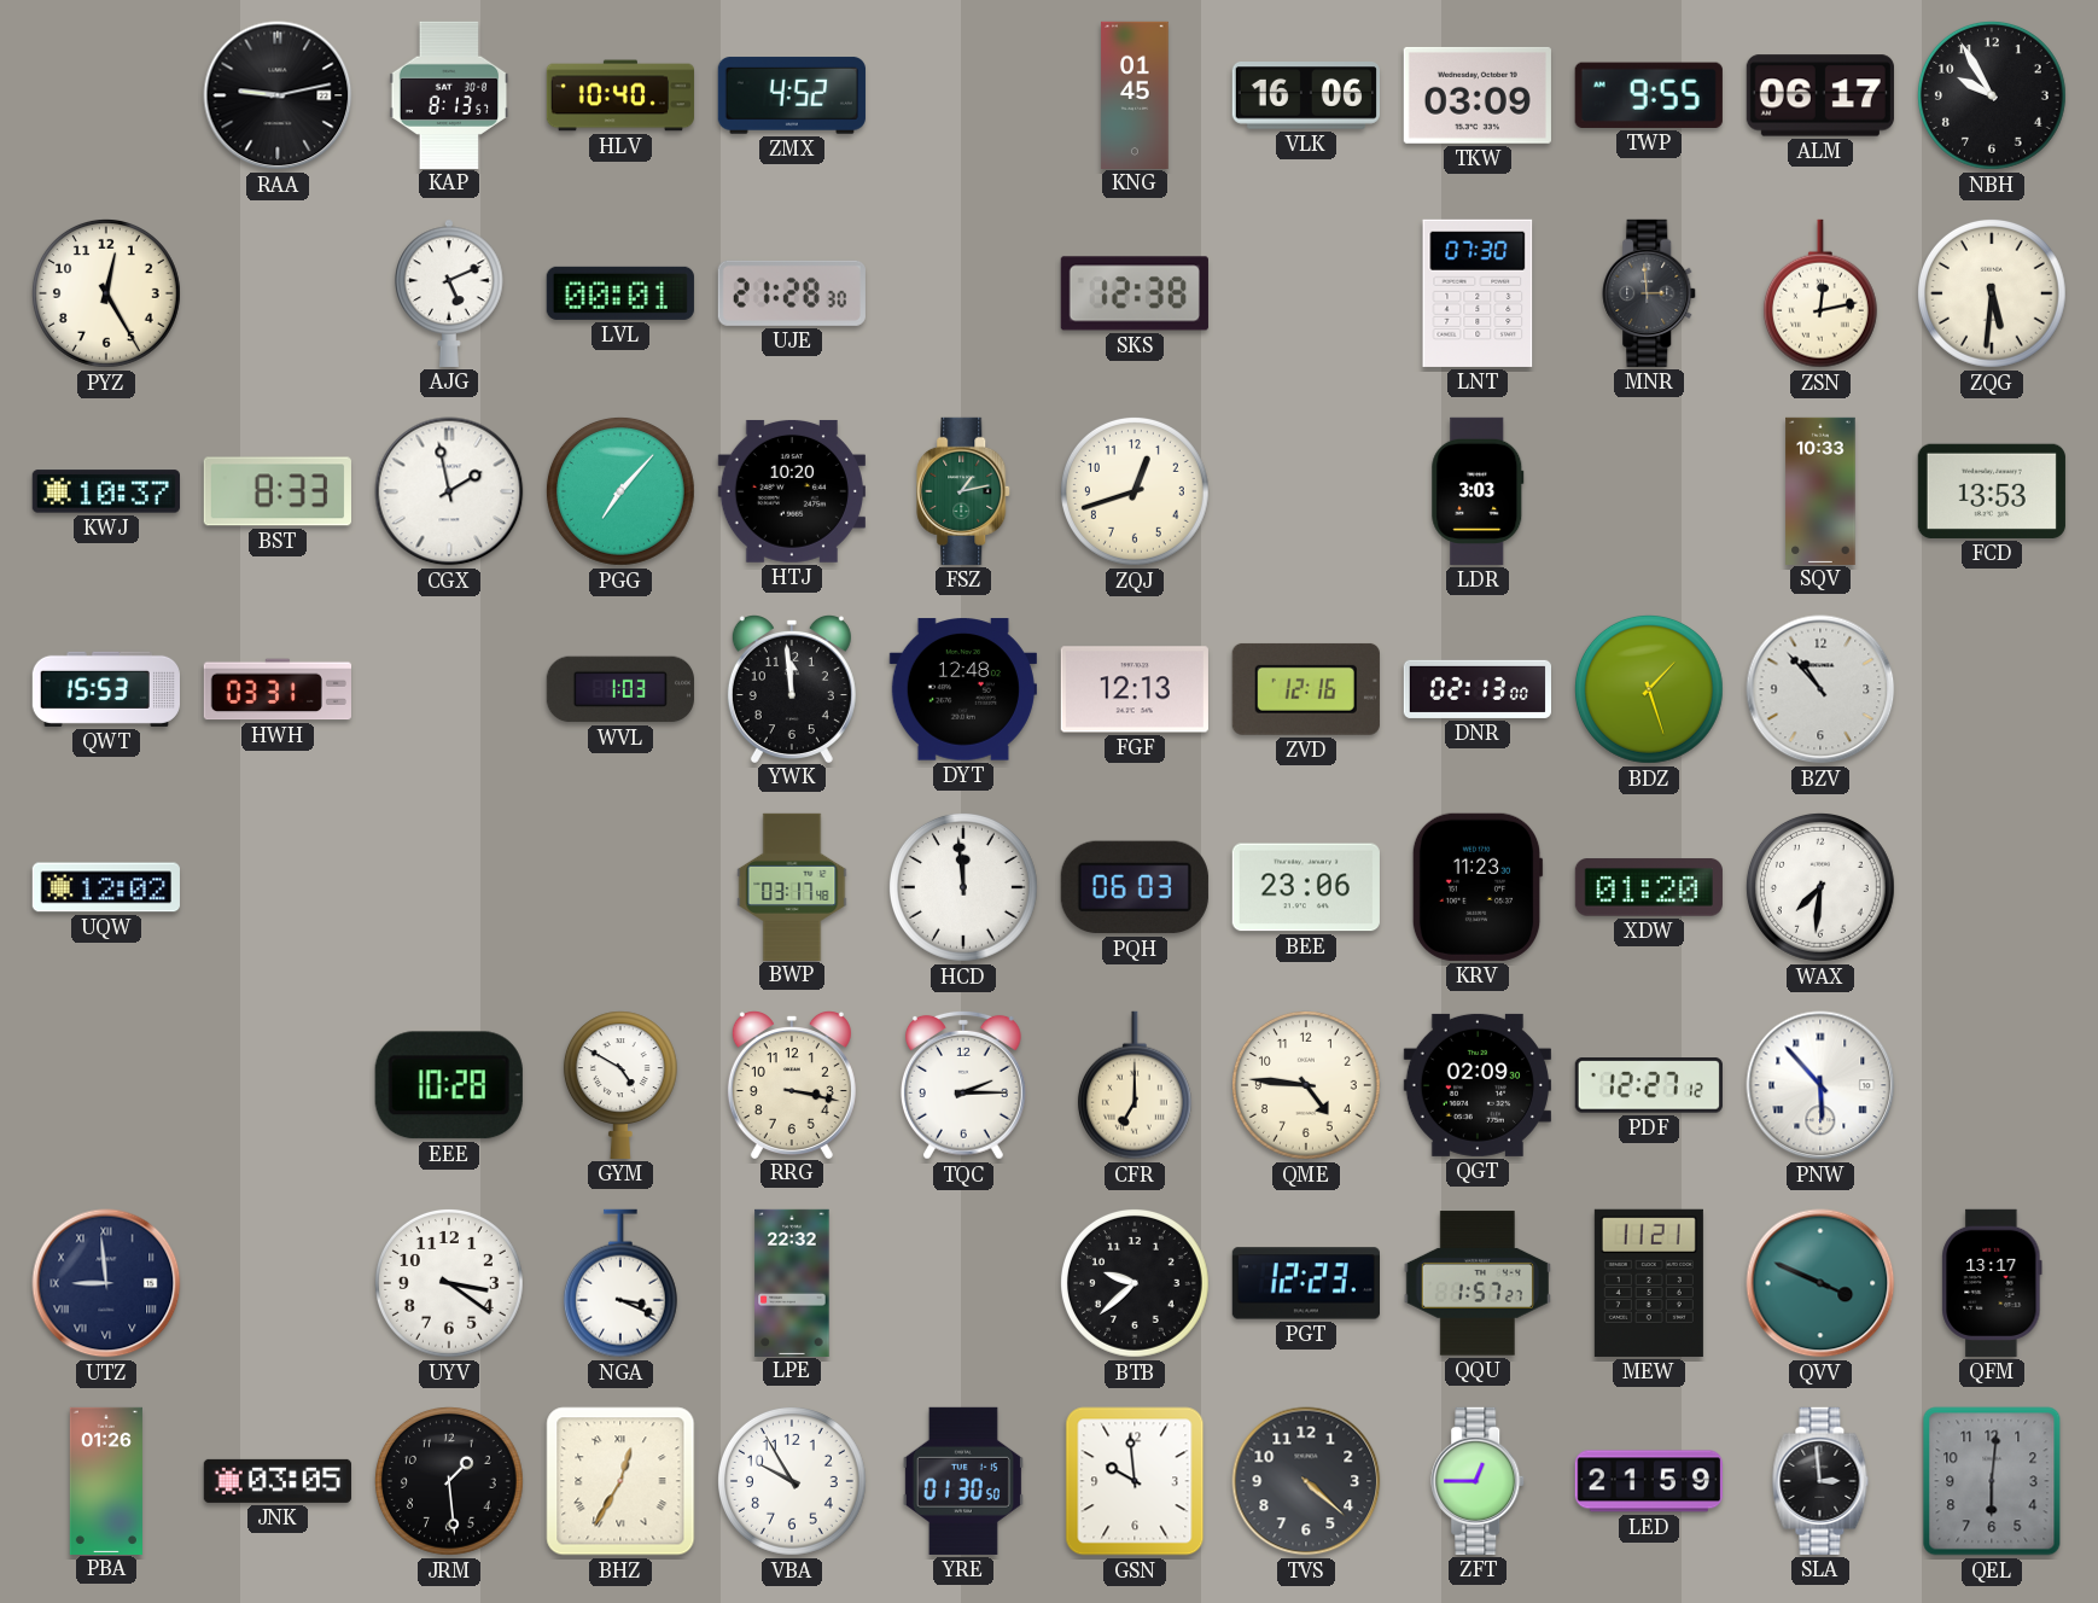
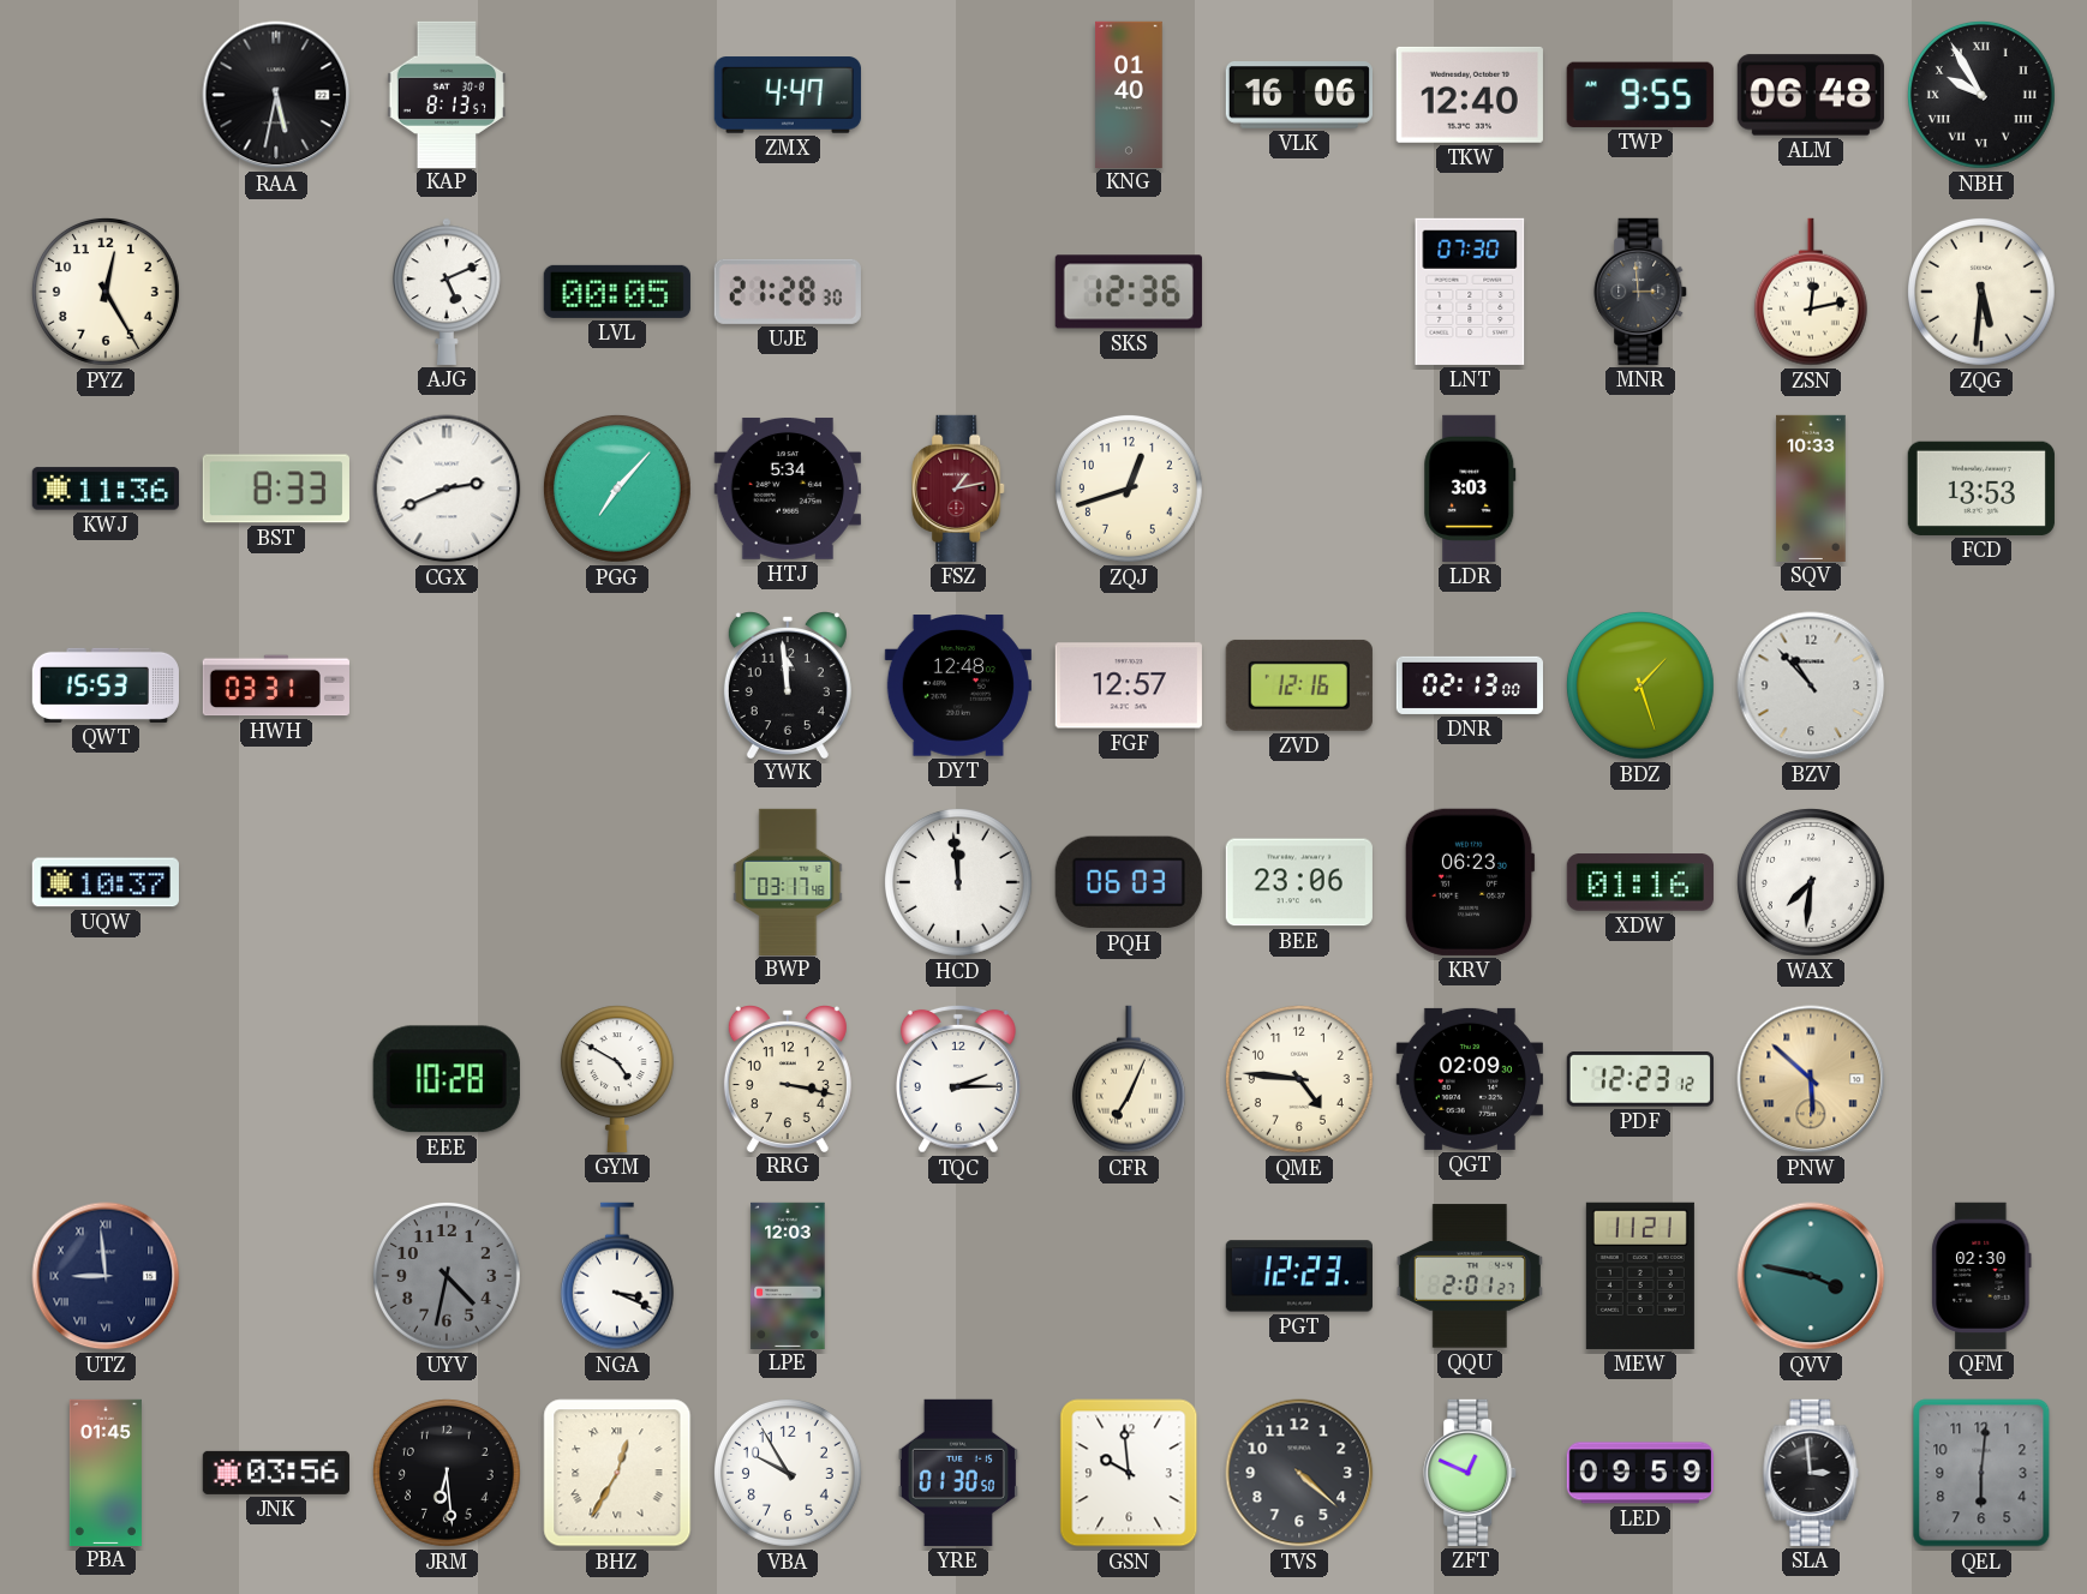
RAA: 9:13 -> 5:32
HLV: 10:40 -> none
ZMX: 4:52 -> 4:47
KNG: 01:45 -> 01:40
TKW: 03:09 -> 12:40
ALM: 06:17 -> 06:48
NBH numerals: Arabic -> Roman
LVL: 00:01 -> 00:05
SKS: 12:38 -> 12:36
KWJ: 10:37 -> 11:36
CGX: 1:58 -> 2:41
HTJ: 10:20 -> 5:34
FSZ dial: green -> burgundy
WVL: 1:03 -> none
FGF: 12:13 -> 12:57
UQW: 12:02 -> 10:37
KRV: 11:23 -> 06:23
XDW: 01:20 -> 01:16
CFR: 7:00 -> 7:04
PDF: 12:27 -> 12:23
PNW: 5:53 -> 5:52
PNW dial: white -> champagne
UYV: 3:21 -> 4:32
UYV dial: white -> grey
LPE: 22:32 -> 12:03
BTB: 9:38 -> none
QQU: 1:57 -> 2:01
QVV: 3:49 -> 3:47
QFM: 13:17 -> 02:30
PBA: 01:26 -> 01:45
JNK: 03:05 -> 03:56
JRM: 1:29 -> 6:29
ZFT: 12:45 -> 12:49
LED: 21:59 -> 09:59
